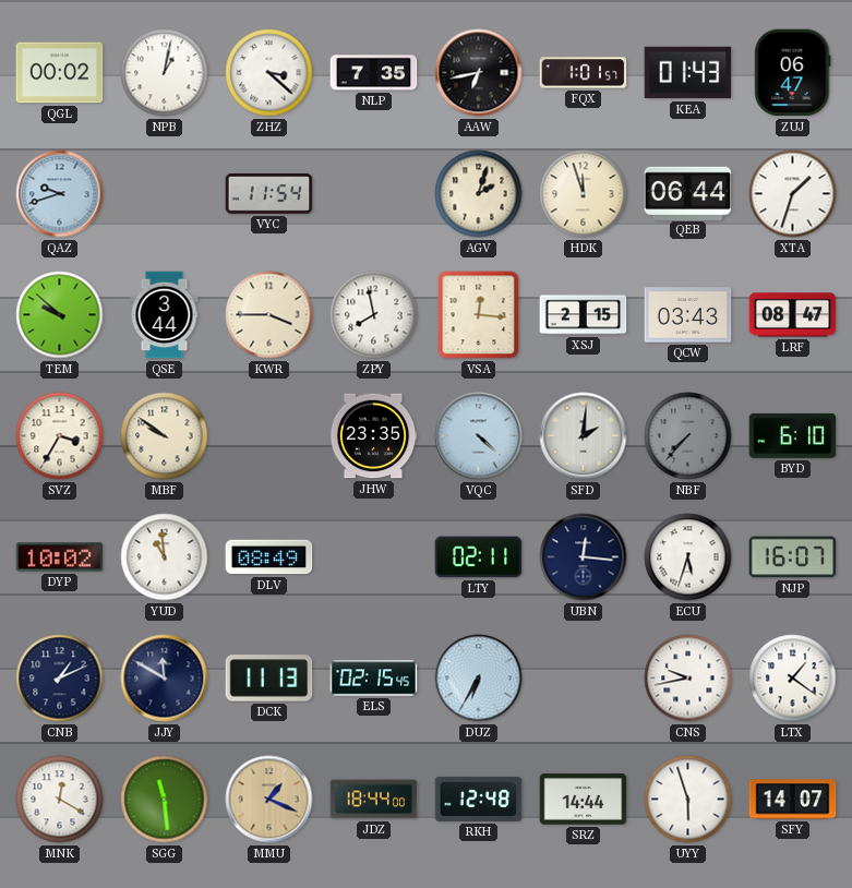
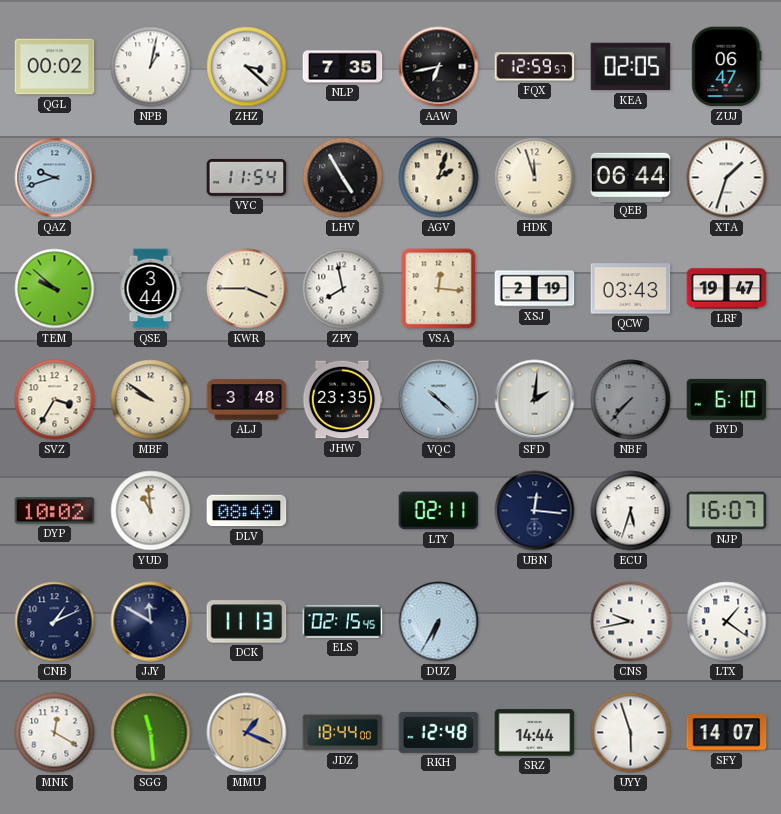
FQX: 1:01 -> 12:59
KEA: 01:43 -> 02:05
LHV: none -> 4:55
XSJ: 2:15 -> 2:19
LRF: 08:47 -> 19:47
ALJ: none -> 3:48
VQC: 4:22 -> 10:22
